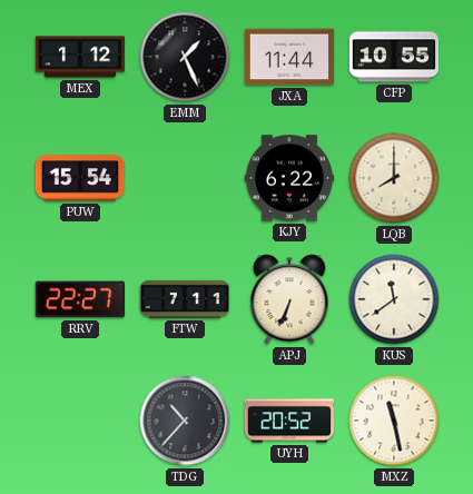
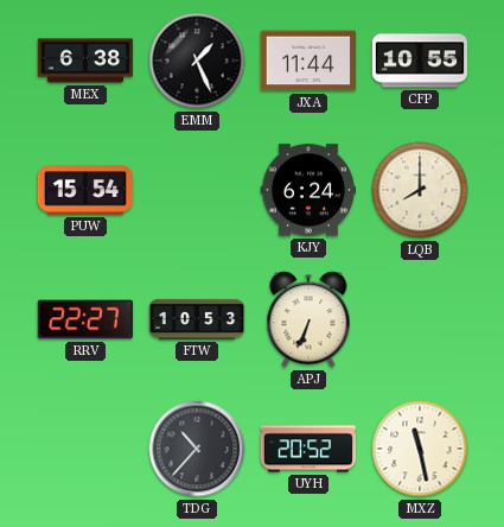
MEX: 1:12 -> 6:38
KJY: 6:22 -> 6:24
FTW: 7:11 -> 10:53
KUS: 11:39 -> none
